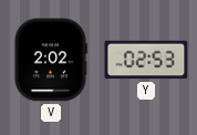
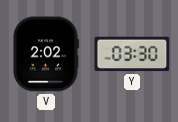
Y: 02:53 -> 03:30
